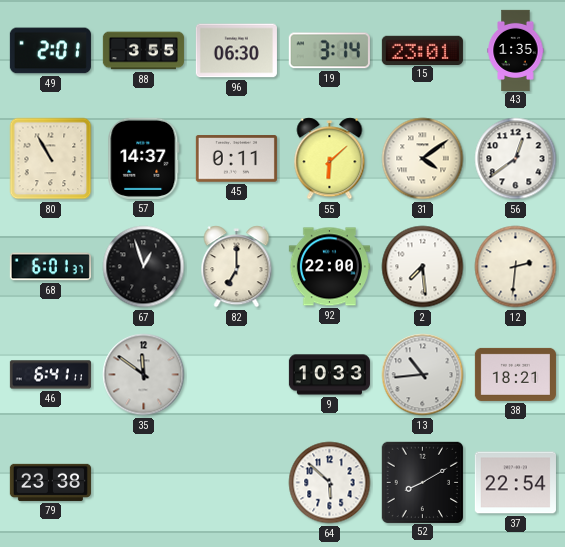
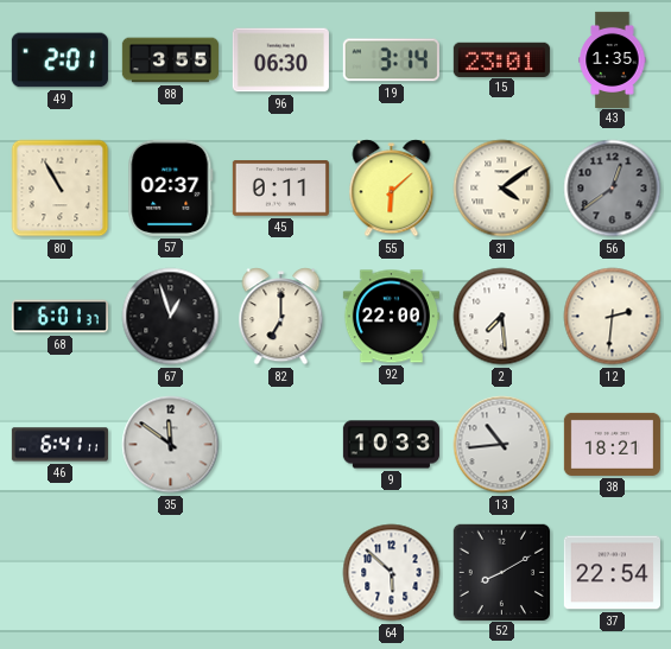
57: 14:37 -> 02:37
56 dial: white -> grey
79: 23:38 -> none
